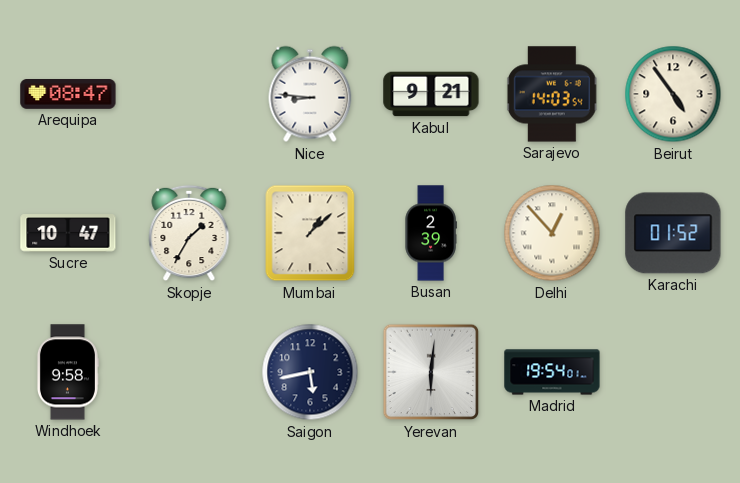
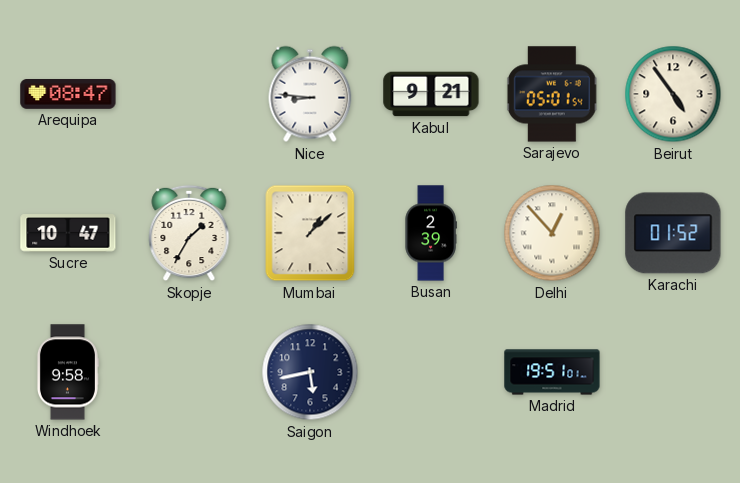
Sarajevo: 14:03 -> 05:01
Yerevan: 6:01 -> none
Madrid: 19:54 -> 19:51
